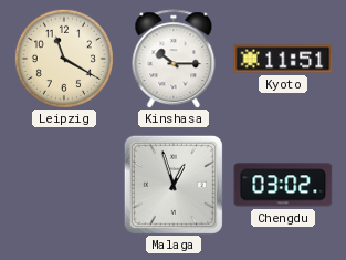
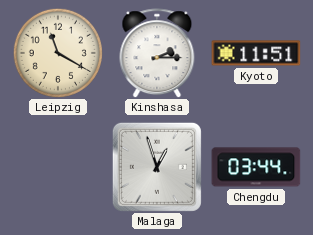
Kinshasa: 10:15 -> 2:15
Chengdu: 03:02 -> 03:44
